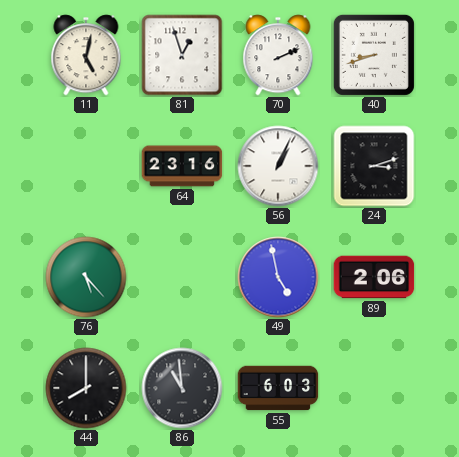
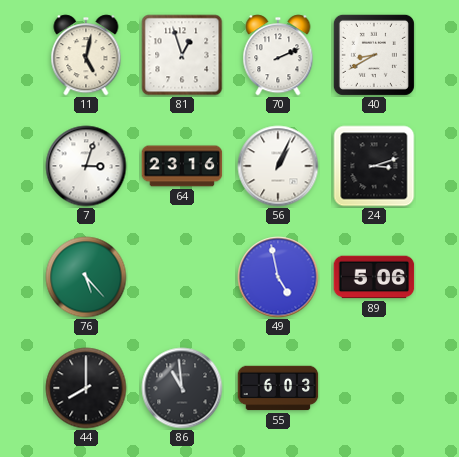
40: 8:42 -> 8:40
7: none -> 3:03
89: 2:06 -> 5:06
